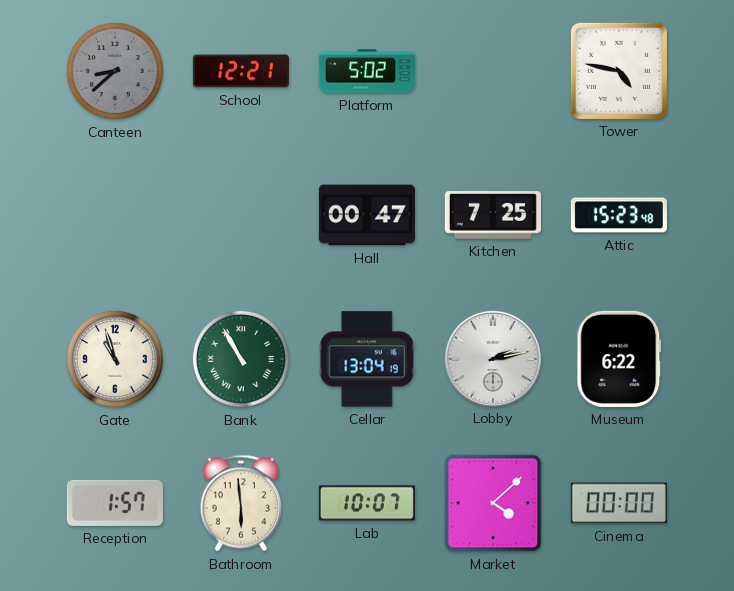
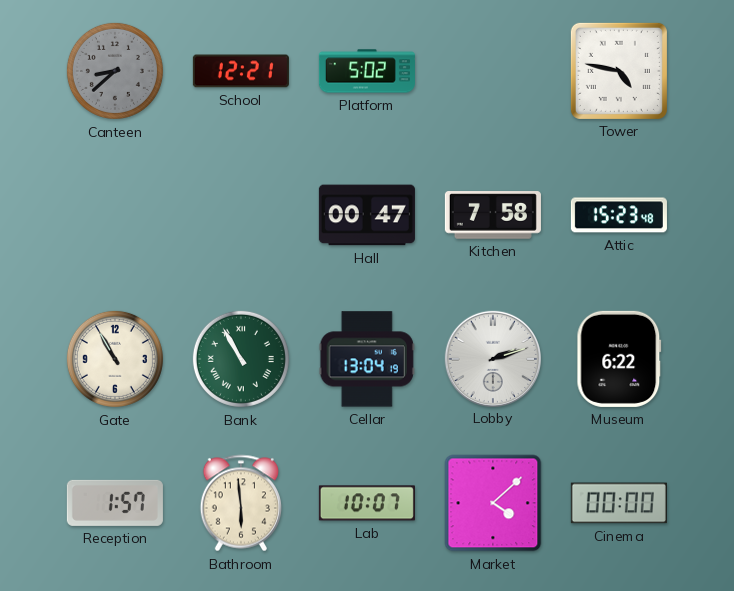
Kitchen: 7:25 -> 7:58
Gate: 10:57 -> 10:55
Lobby: 2:13 -> 2:12
